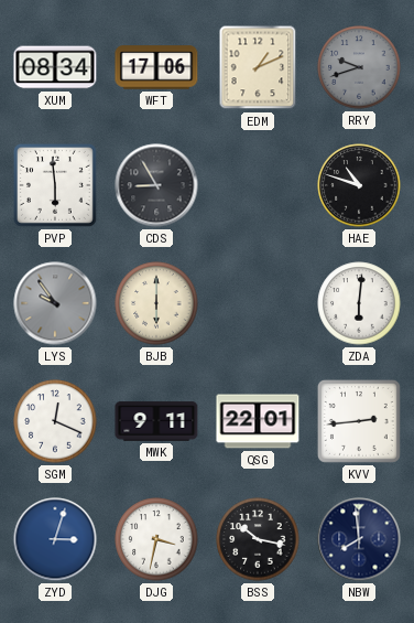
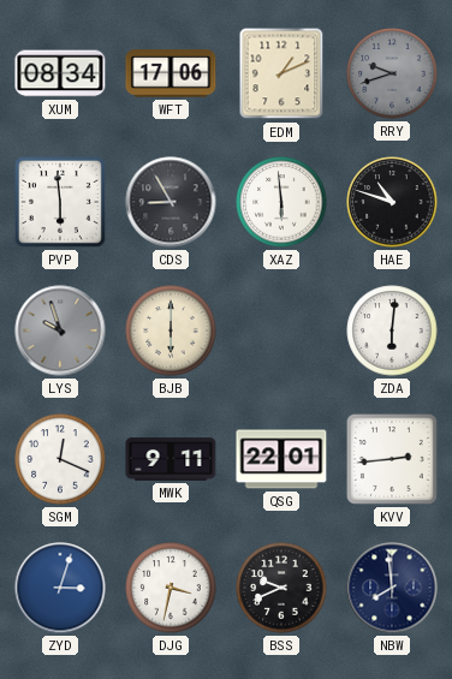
XAZ: none -> 5:59
LYS: 9:54 -> 9:57
BSS: 10:17 -> 9:41
